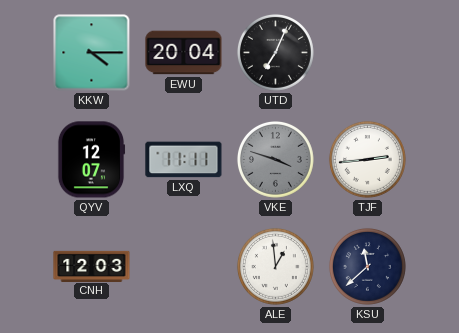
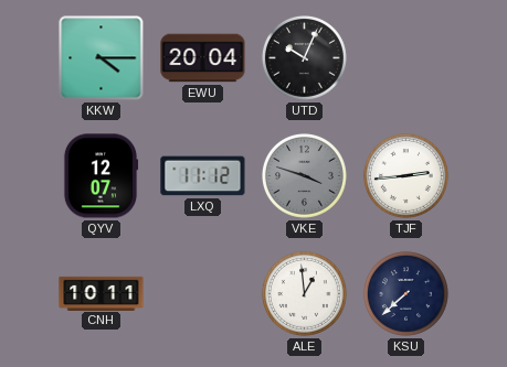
UTD: 7:04 -> 10:04
LXQ: 11:11 -> 11:12
CNH: 12:03 -> 10:11
KSU: 11:38 -> 7:38
